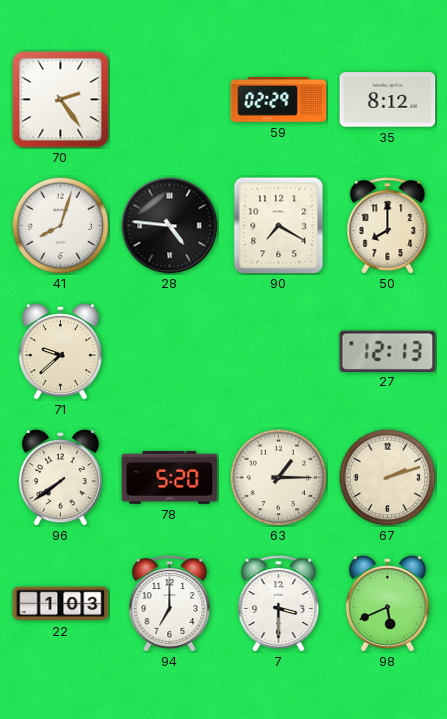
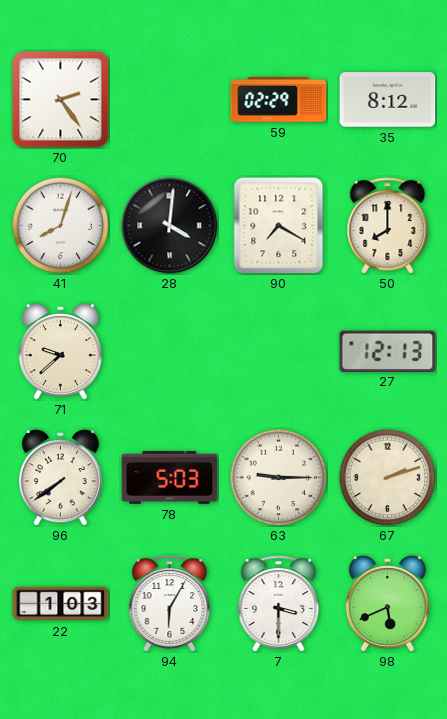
28: 4:46 -> 4:01
78: 5:20 -> 5:03
63: 1:15 -> 9:15
94: 7:00 -> 6:05
